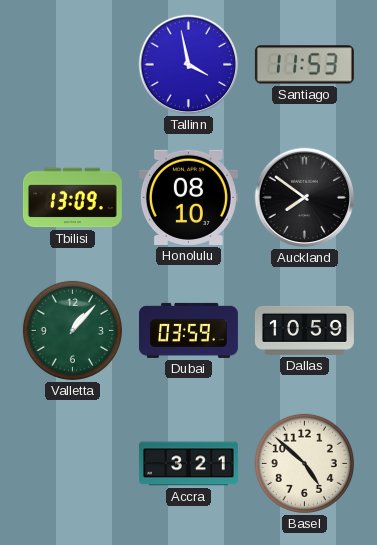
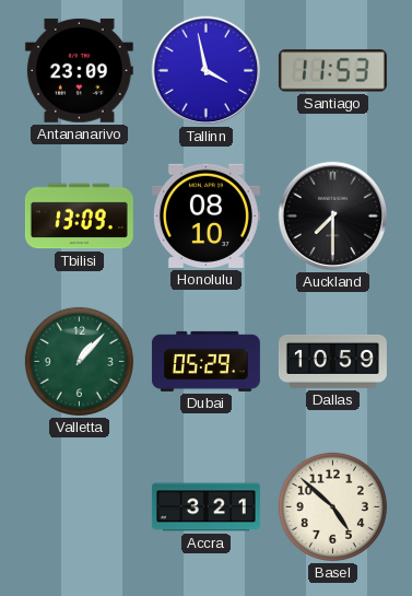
Antananarivo: none -> 23:09
Auckland: 7:51 -> 7:30
Dubai: 03:59 -> 05:29
